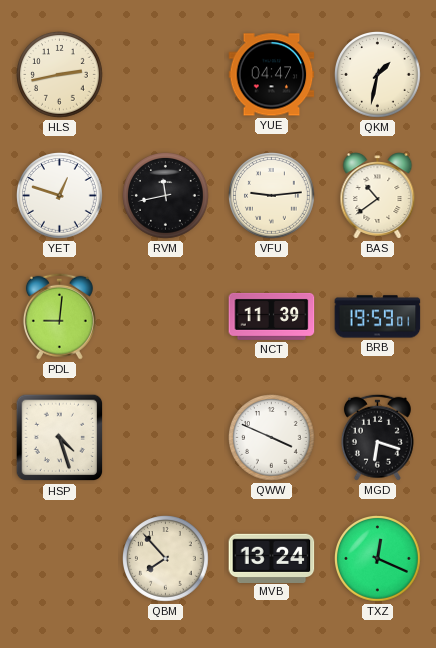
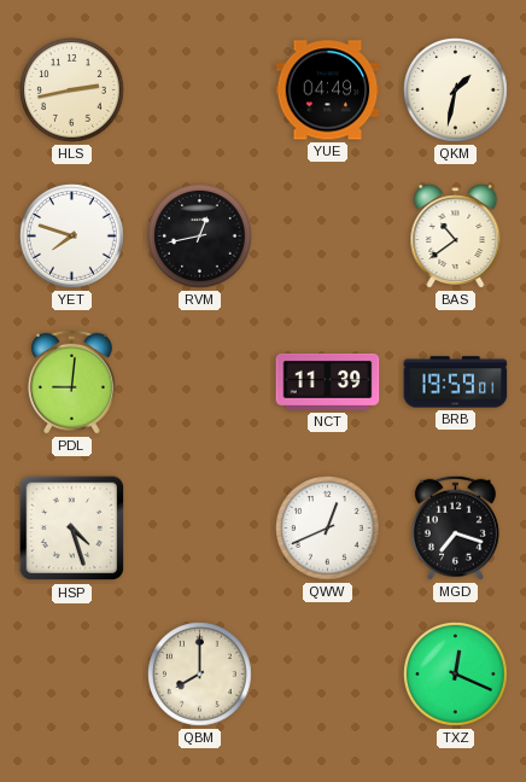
YUE: 04:47 -> 04:49
YET: 12:48 -> 7:48
RVM: 11:43 -> 12:43
VFU: 9:14 -> none
QWW: 3:49 -> 12:41
MGD: 6:18 -> 7:18
QBM: 7:53 -> 8:00
MVB: 13:24 -> none
